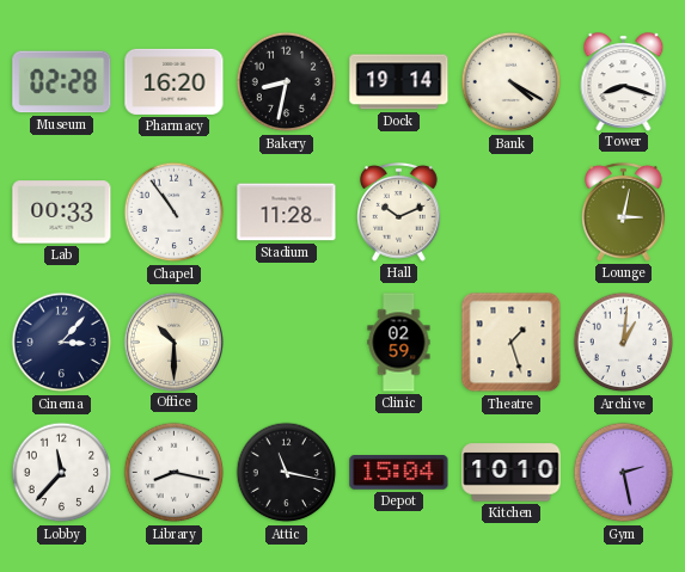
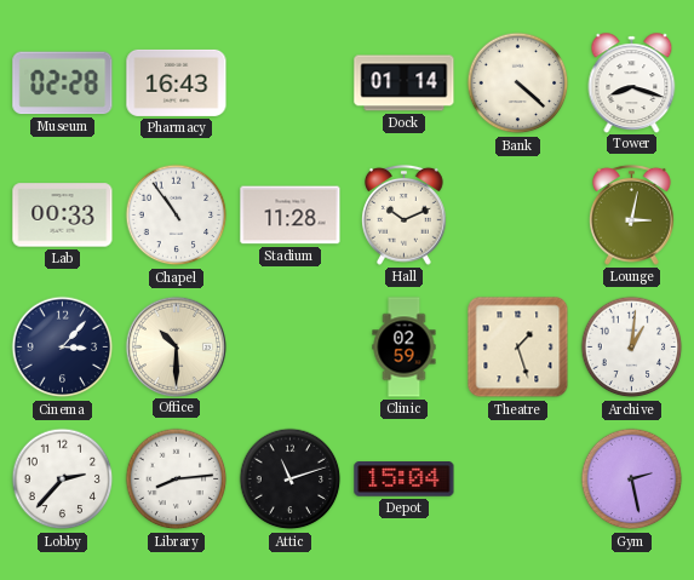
Pharmacy: 16:20 -> 16:43
Bakery: 8:32 -> none
Dock: 19:14 -> 01:14
Bank: 4:20 -> 4:22
Lobby: 11:37 -> 2:37
Library: 8:17 -> 8:14
Attic: 11:17 -> 11:12
Kitchen: 10:10 -> none
